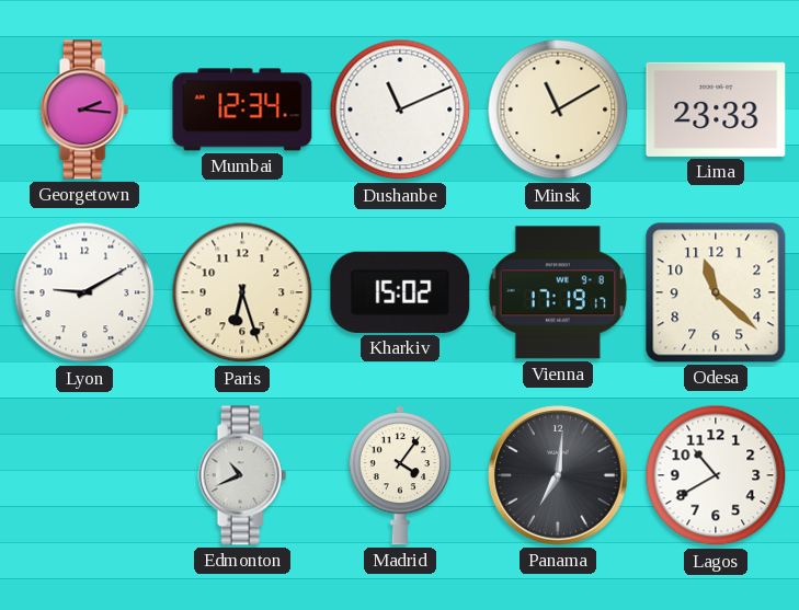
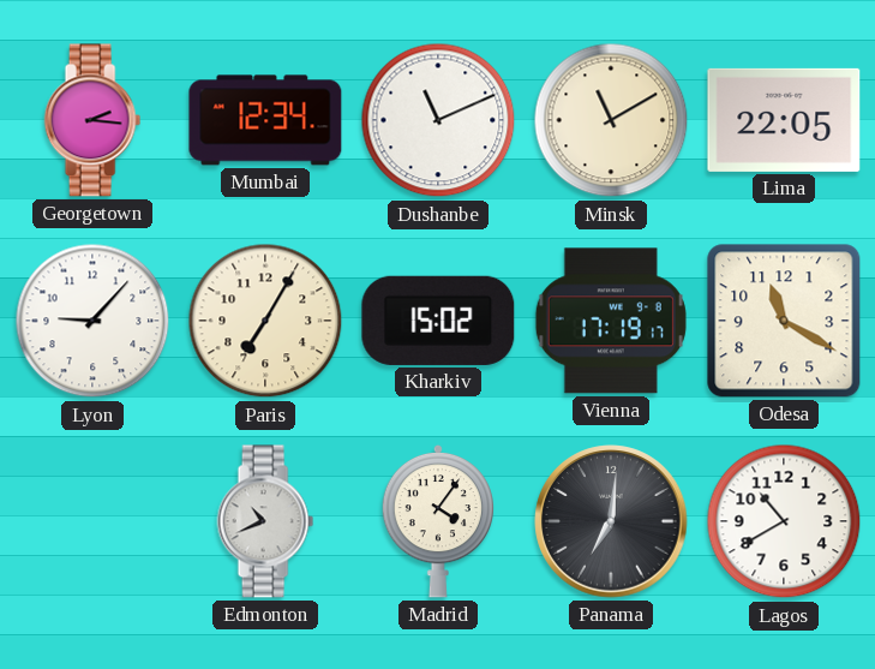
Lima: 23:33 -> 22:05
Lyon: 9:10 -> 9:07
Paris: 6:27 -> 7:05
Odesa: 11:22 -> 11:20
